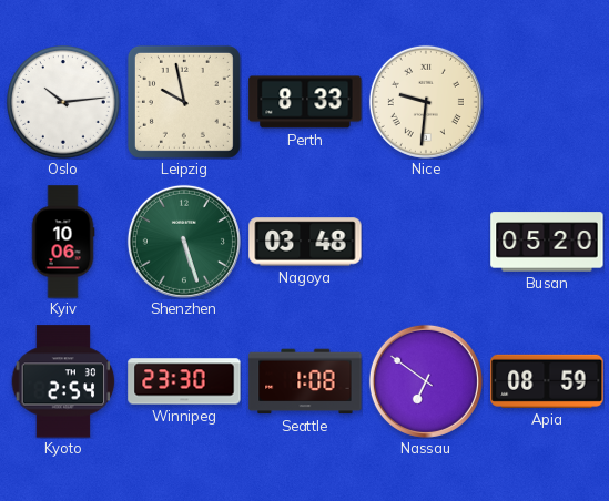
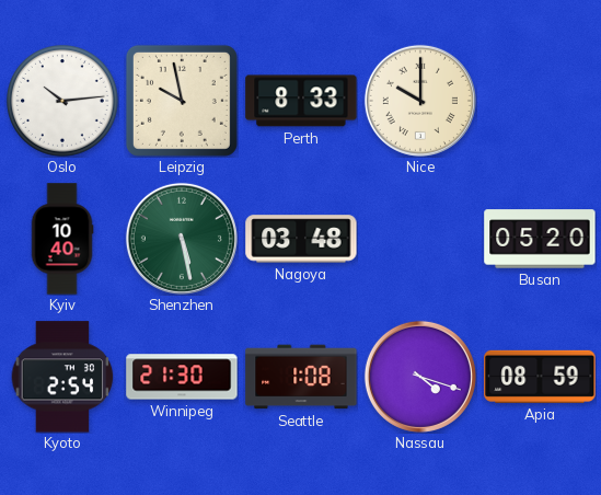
Nice: 9:31 -> 10:00
Kyiv: 10:06 -> 10:40
Shenzhen: 5:27 -> 5:28
Winnipeg: 23:30 -> 21:30
Nassau: 6:51 -> 4:18
